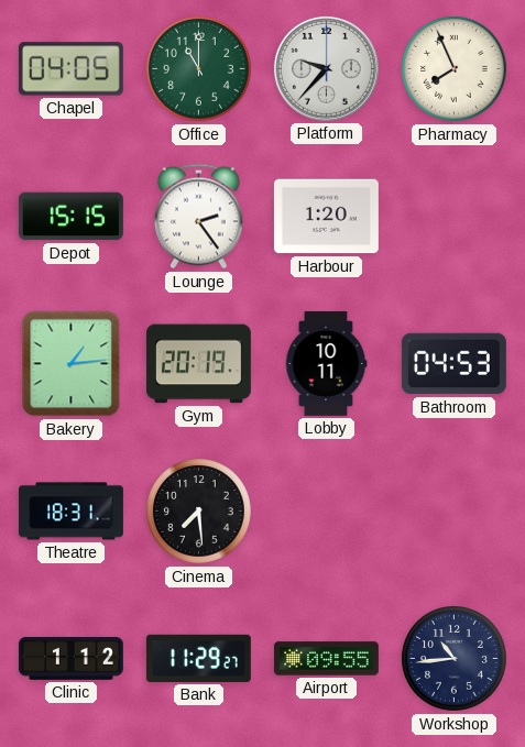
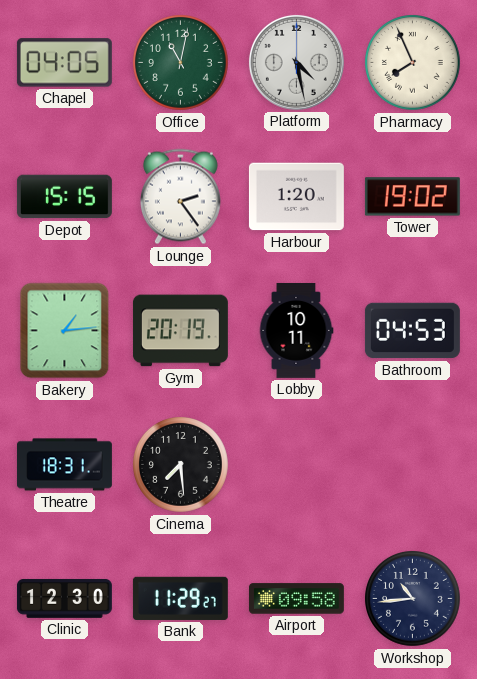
Office: 11:00 -> 11:02
Platform: 9:37 -> 4:28
Tower: none -> 19:02
Clinic: 1:12 -> 12:30
Airport: 09:55 -> 09:58
